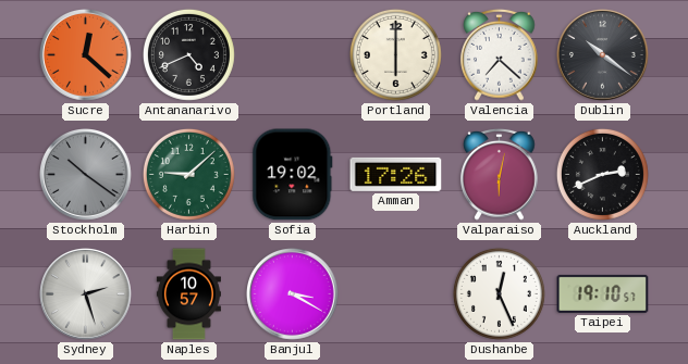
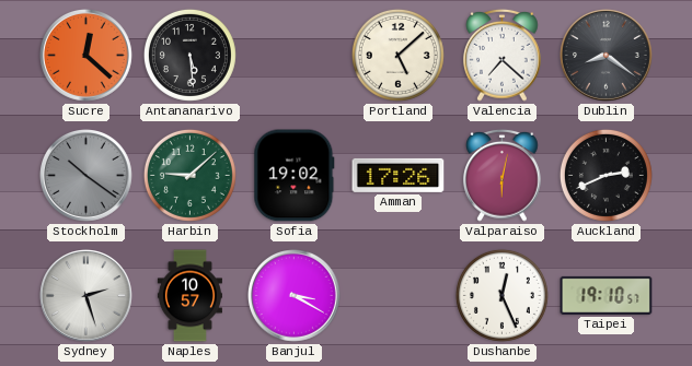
Antananarivo: 4:41 -> 5:29
Portland: 6:00 -> 5:08
Dublin: 10:21 -> 8:21
